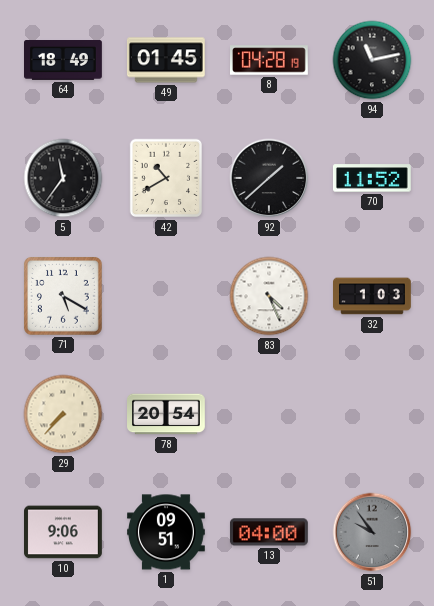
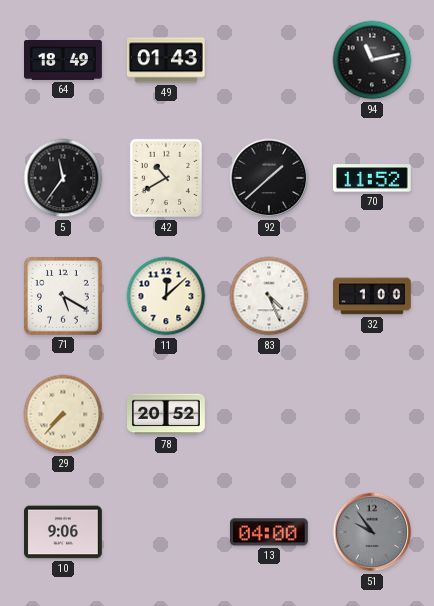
49: 01:45 -> 01:43
8: 04:28 -> none
11: none -> 12:08
32: 1:03 -> 1:00
78: 20:54 -> 20:52
1: 09:51 -> none
